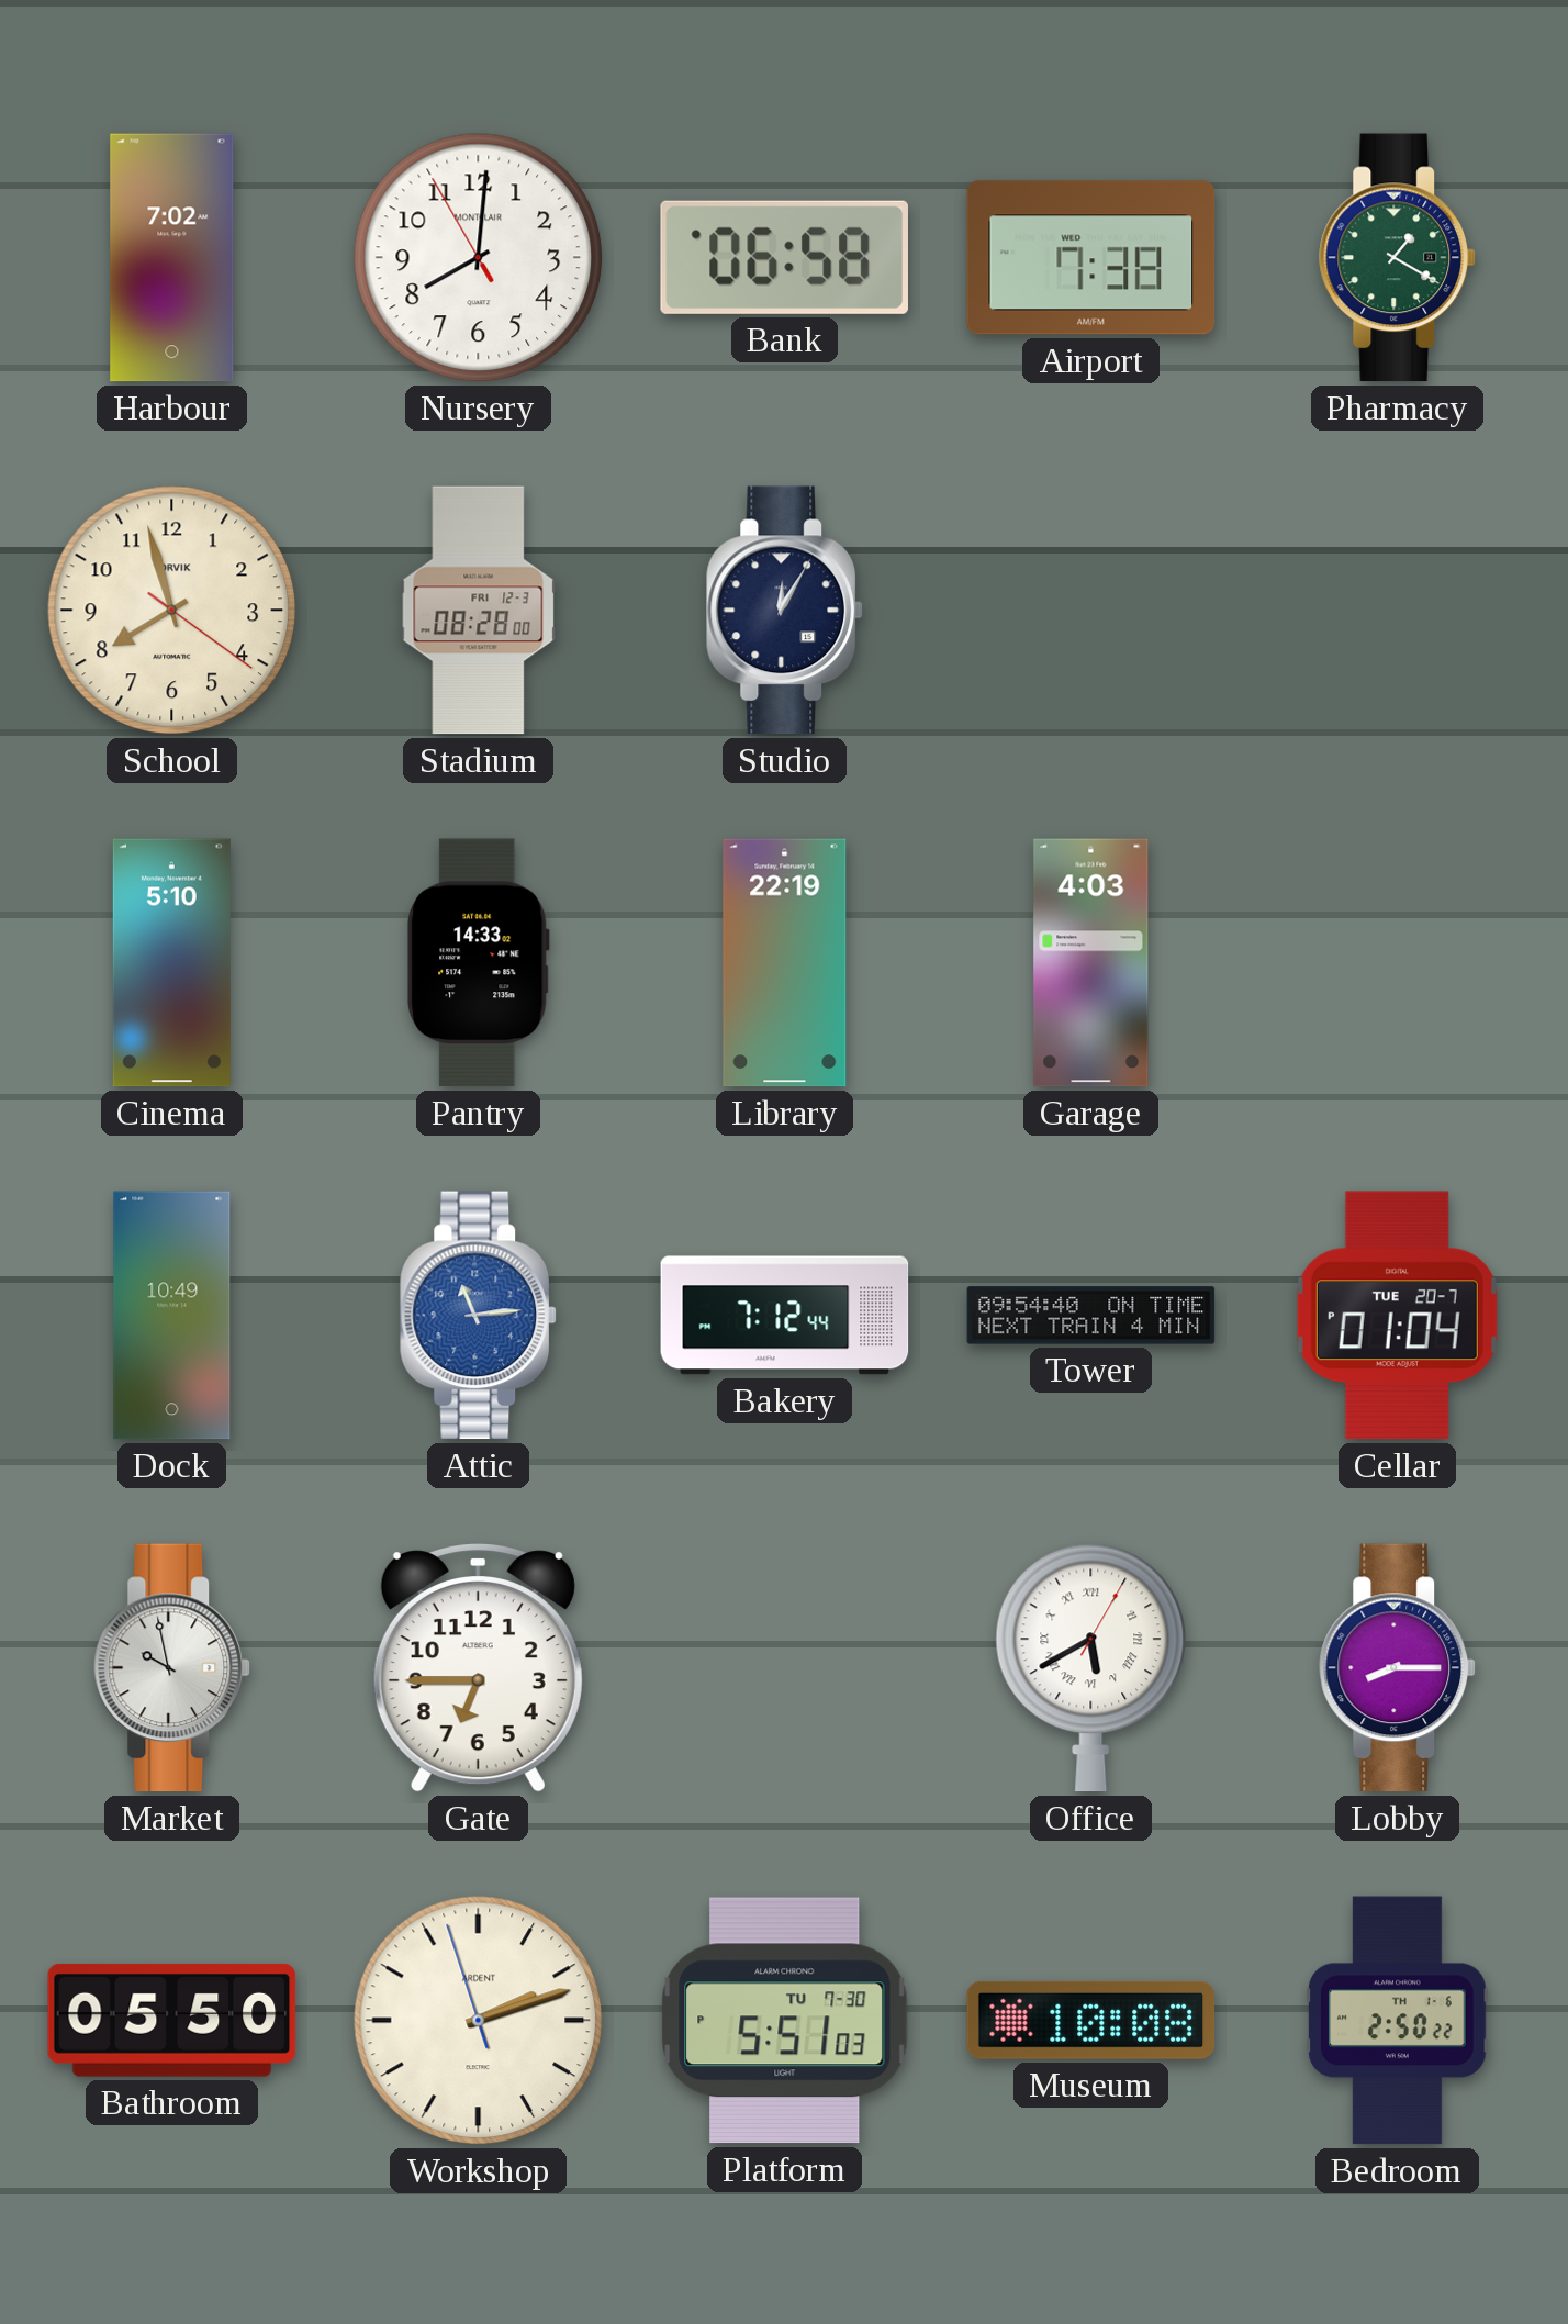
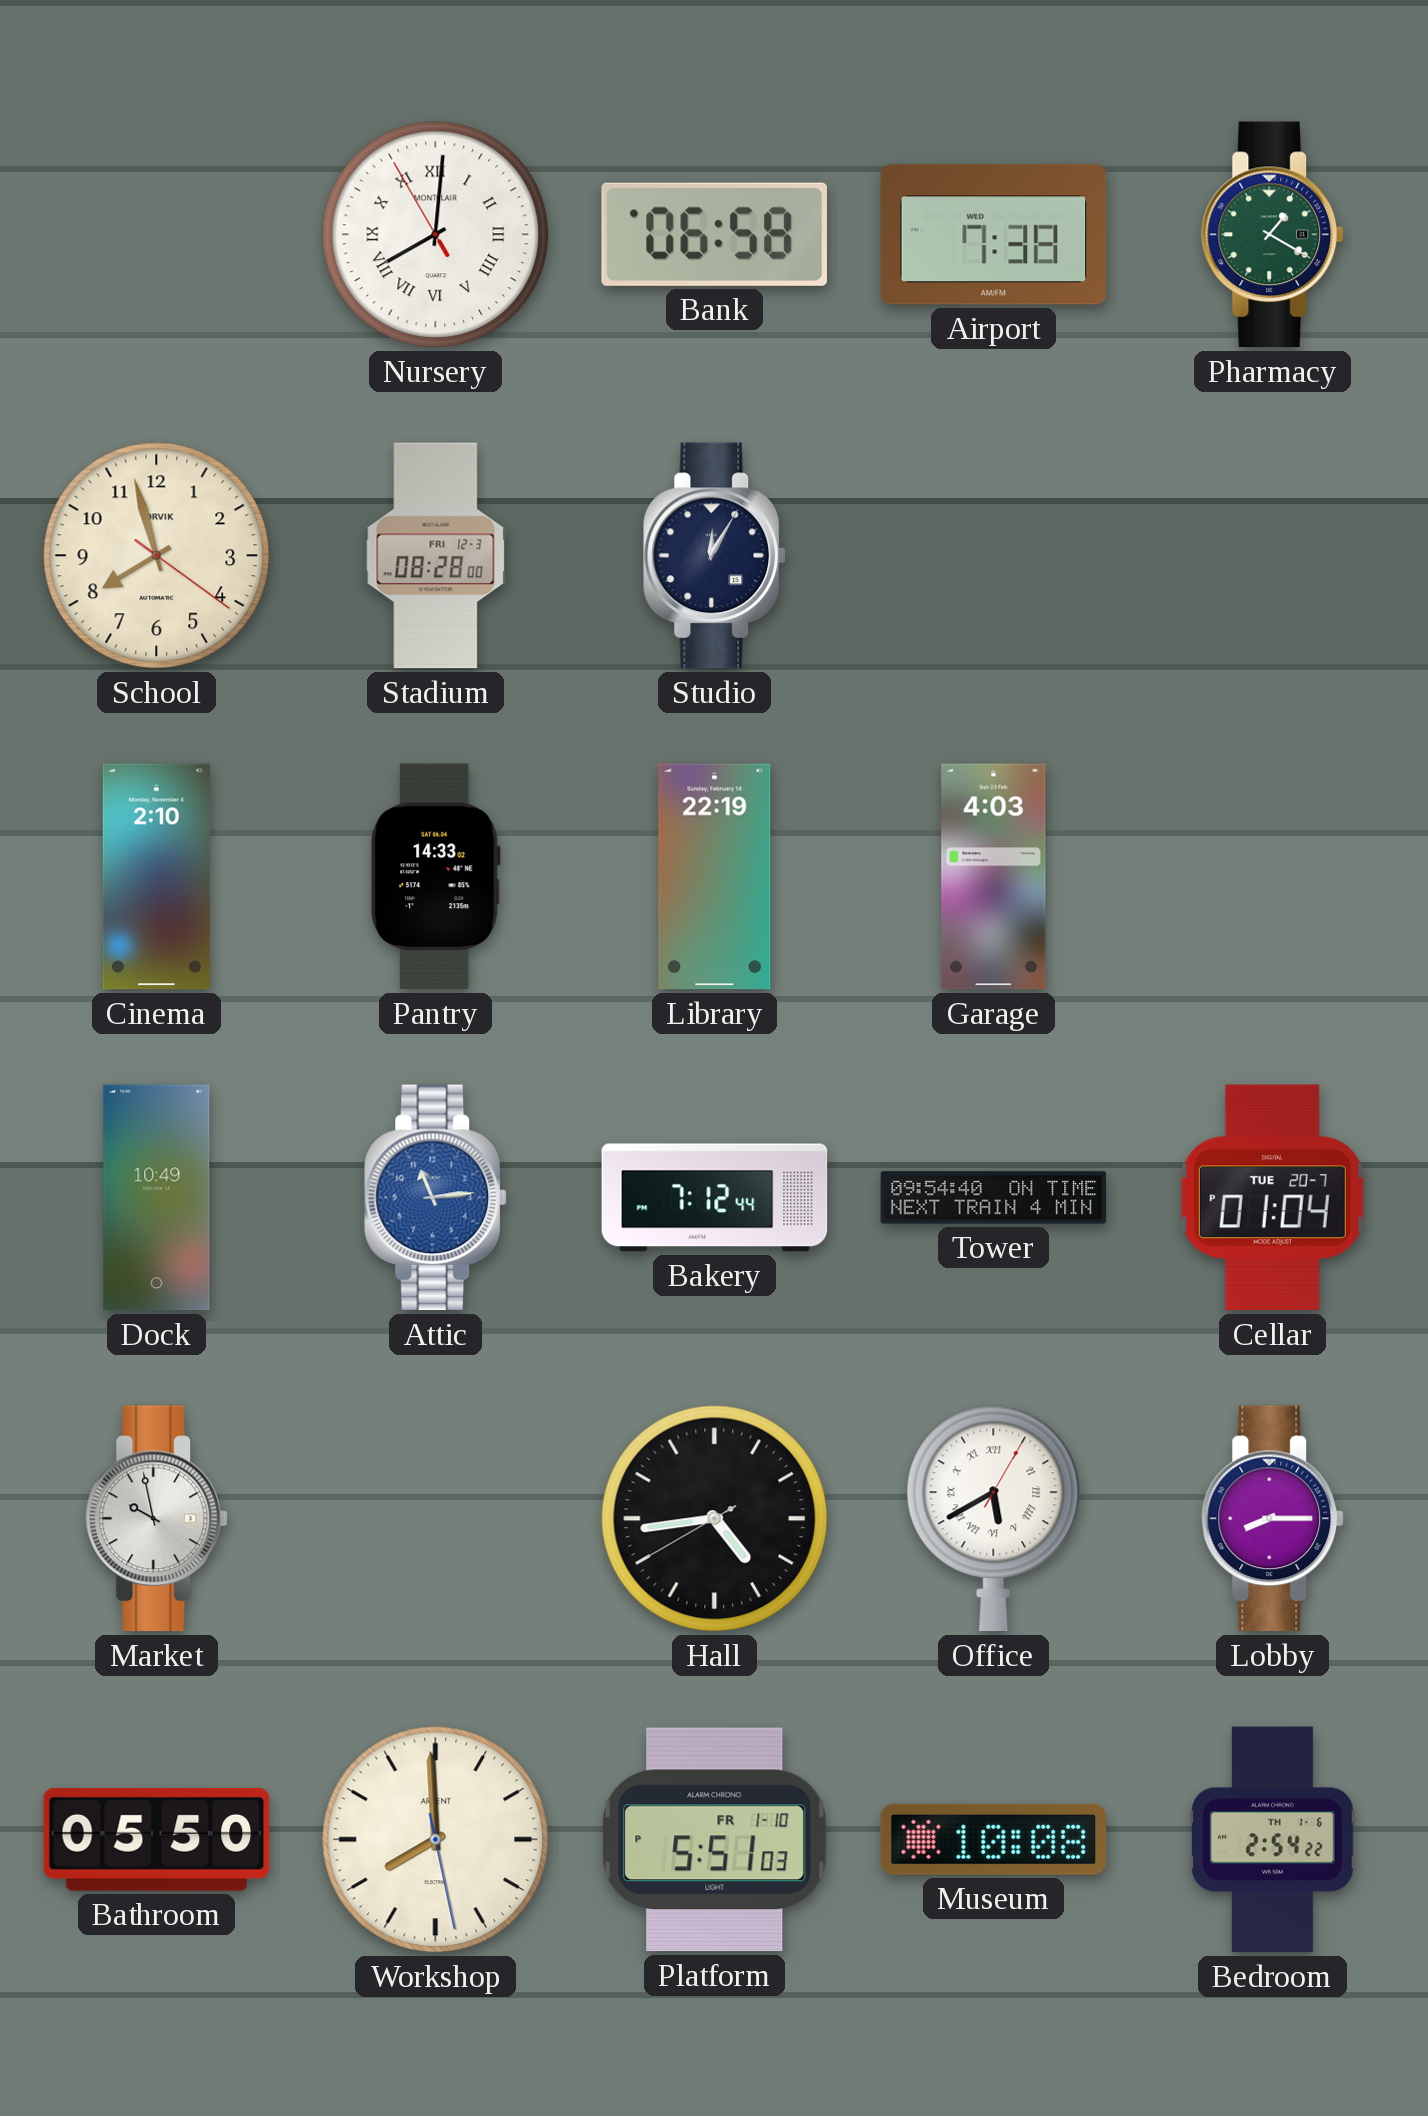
Harbour: 7:02 -> none
Nursery numerals: Arabic -> Roman
Cinema: 5:10 -> 2:10
Gate: 6:45 -> none
Hall: none -> 4:43
Workshop: 2:11 -> 7:59
Platform date: TU 7-30 -> FR 1-10
Bedroom: 2:50 -> 2:54
